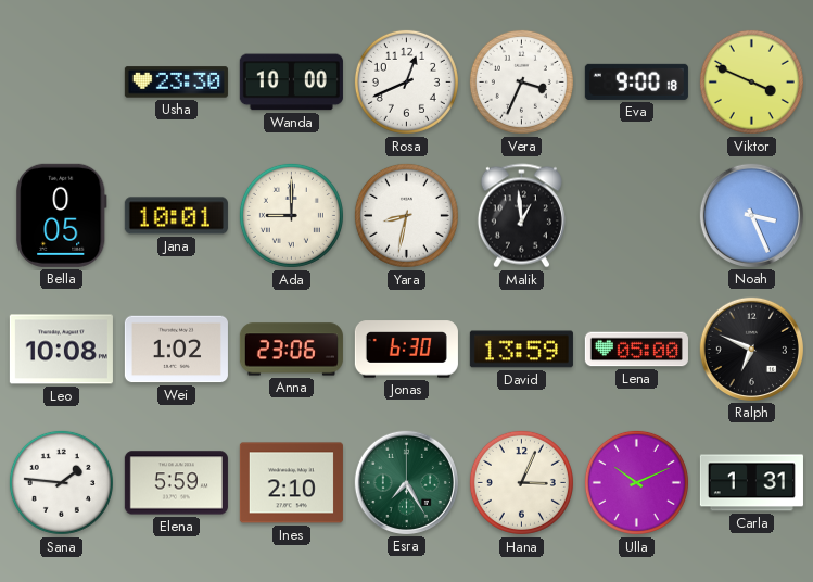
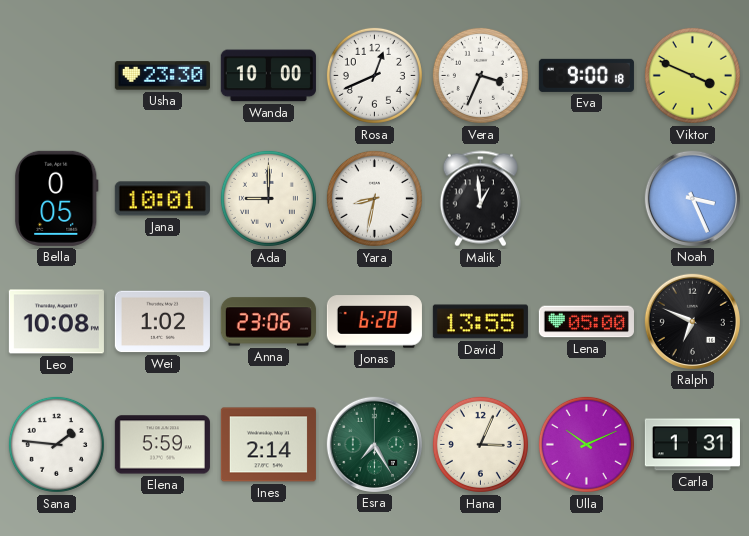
Jonas: 6:30 -> 6:28
David: 13:59 -> 13:55
Ines: 2:10 -> 2:14
